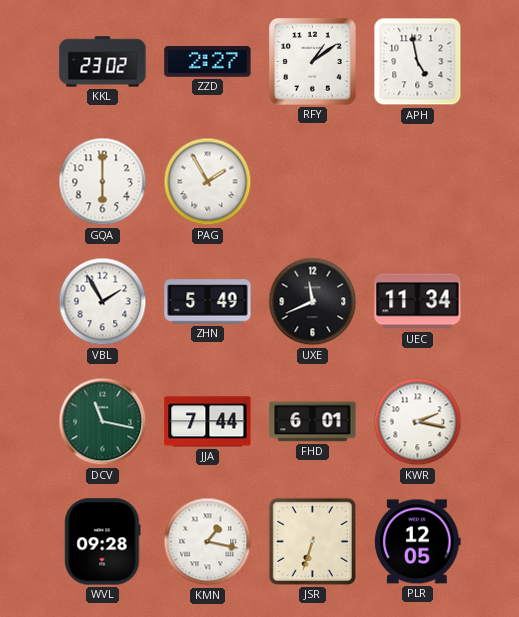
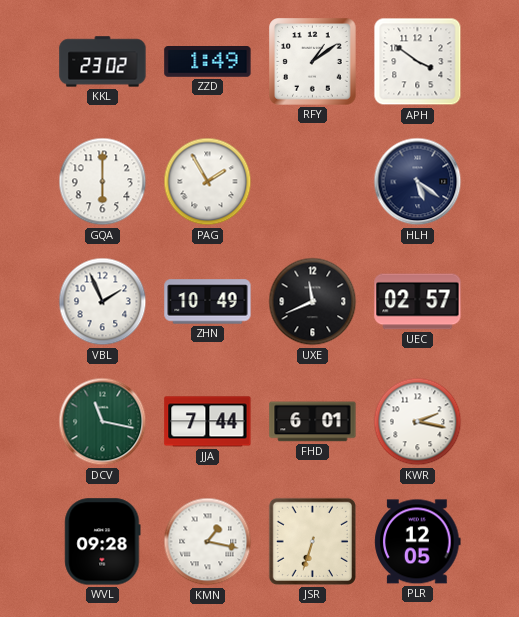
ZZD: 2:27 -> 1:49
APH: 4:58 -> 3:51
HLH: none -> 5:21
VBL: 1:55 -> 1:56
ZHN: 5:49 -> 10:49
UEC: 11:34 -> 02:57
